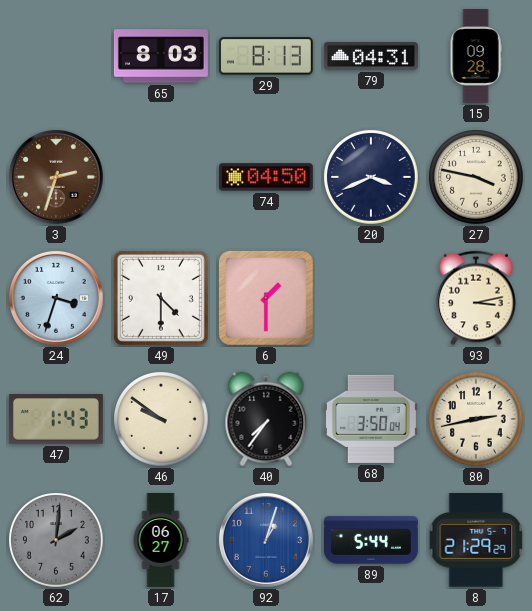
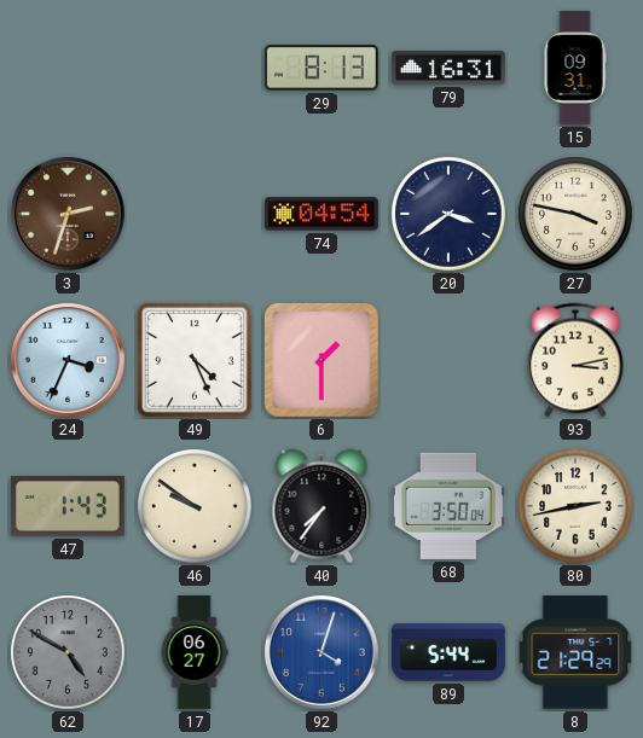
65: 8:03 -> none
79: 04:31 -> 16:31
15: 09:28 -> 09:31
74: 04:50 -> 04:54
20: 3:41 -> 3:39
24: 3:33 -> 3:34
49: 4:30 -> 4:26
62: 2:01 -> 4:50
92: 1:03 -> 4:03
